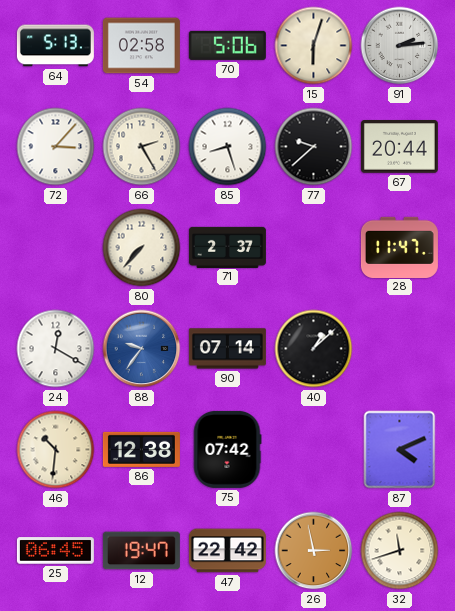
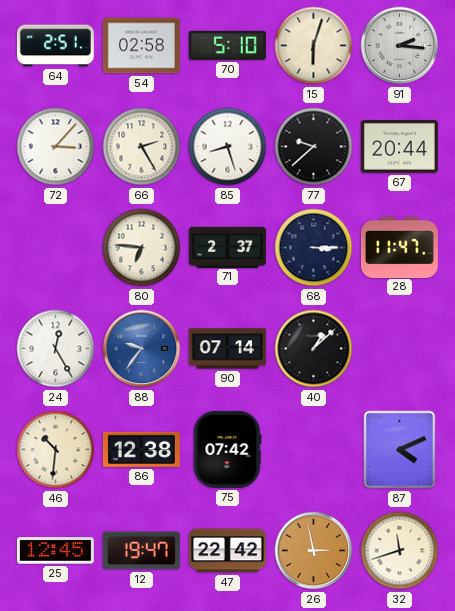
64: 5:13 -> 2:51
70: 5:06 -> 5:10
91: 2:14 -> 2:16
80: 7:37 -> 6:46
68: none -> 3:15
24: 12:20 -> 12:25
25: 06:45 -> 12:45
